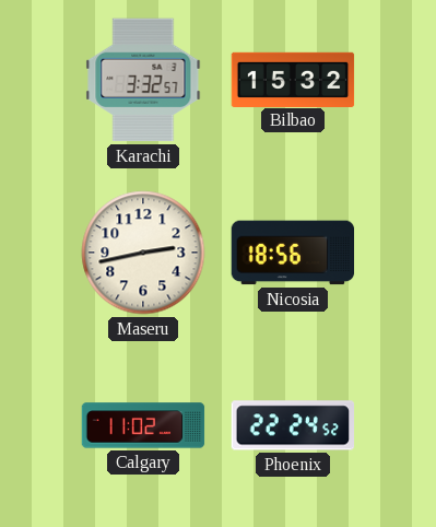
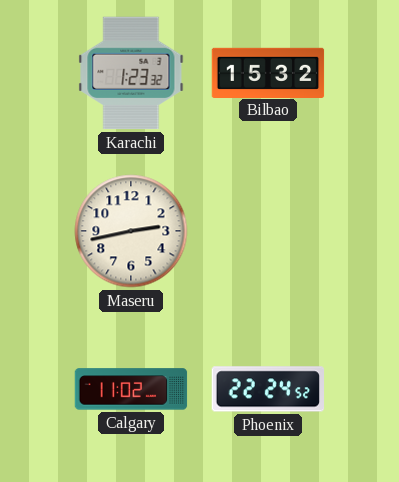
Karachi: 3:32 -> 1:23
Nicosia: 18:56 -> none
